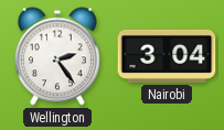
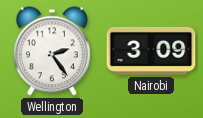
Nairobi: 3:04 -> 3:09
